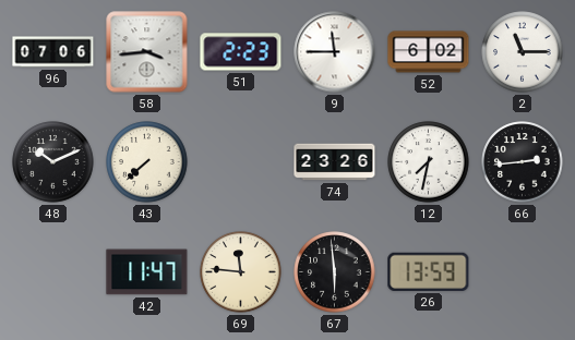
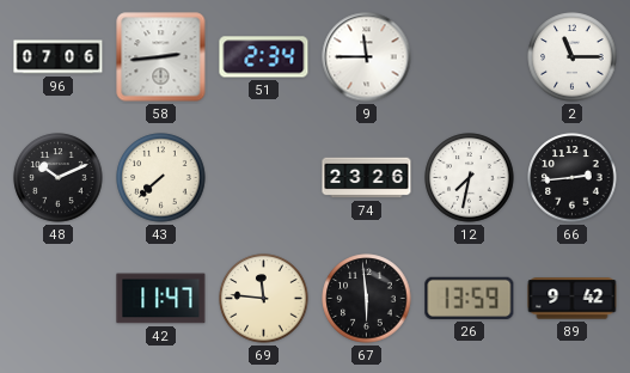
58: 3:44 -> 2:44
51: 2:23 -> 2:34
52: 6:02 -> none
89: none -> 9:42
